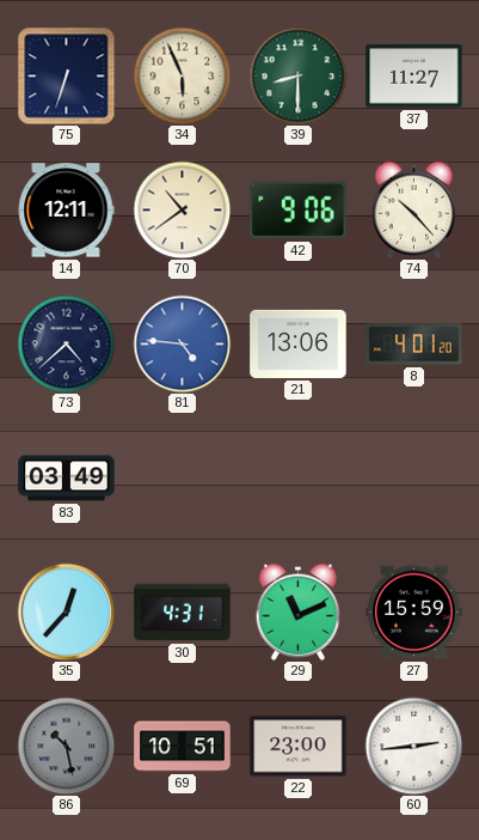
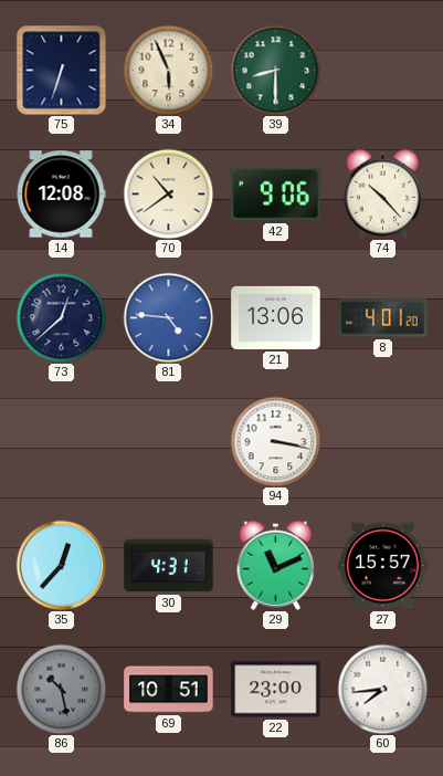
37: 11:27 -> none
14: 12:11 -> 12:08
73: 4:38 -> 12:38
83: 03:49 -> none
94: none -> 3:17
27: 15:59 -> 15:57
60: 2:44 -> 7:44
